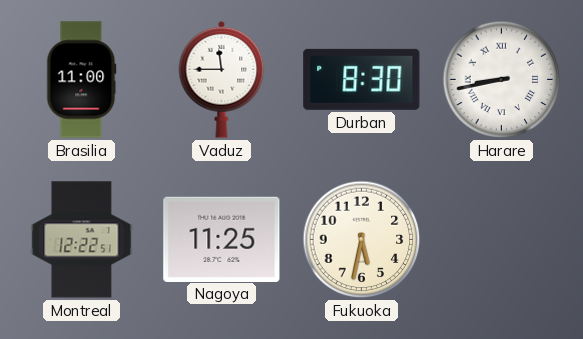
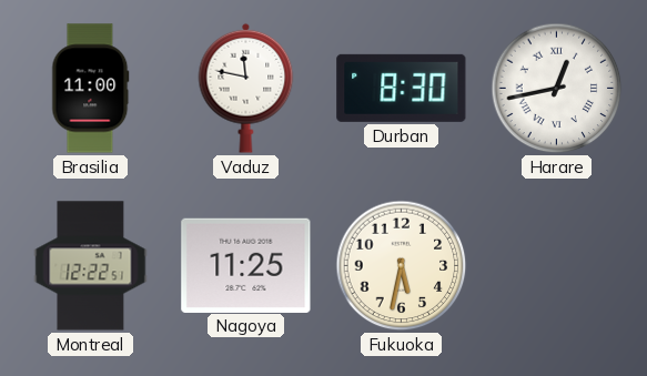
Vaduz: 11:45 -> 11:47
Harare: 8:43 -> 12:43
